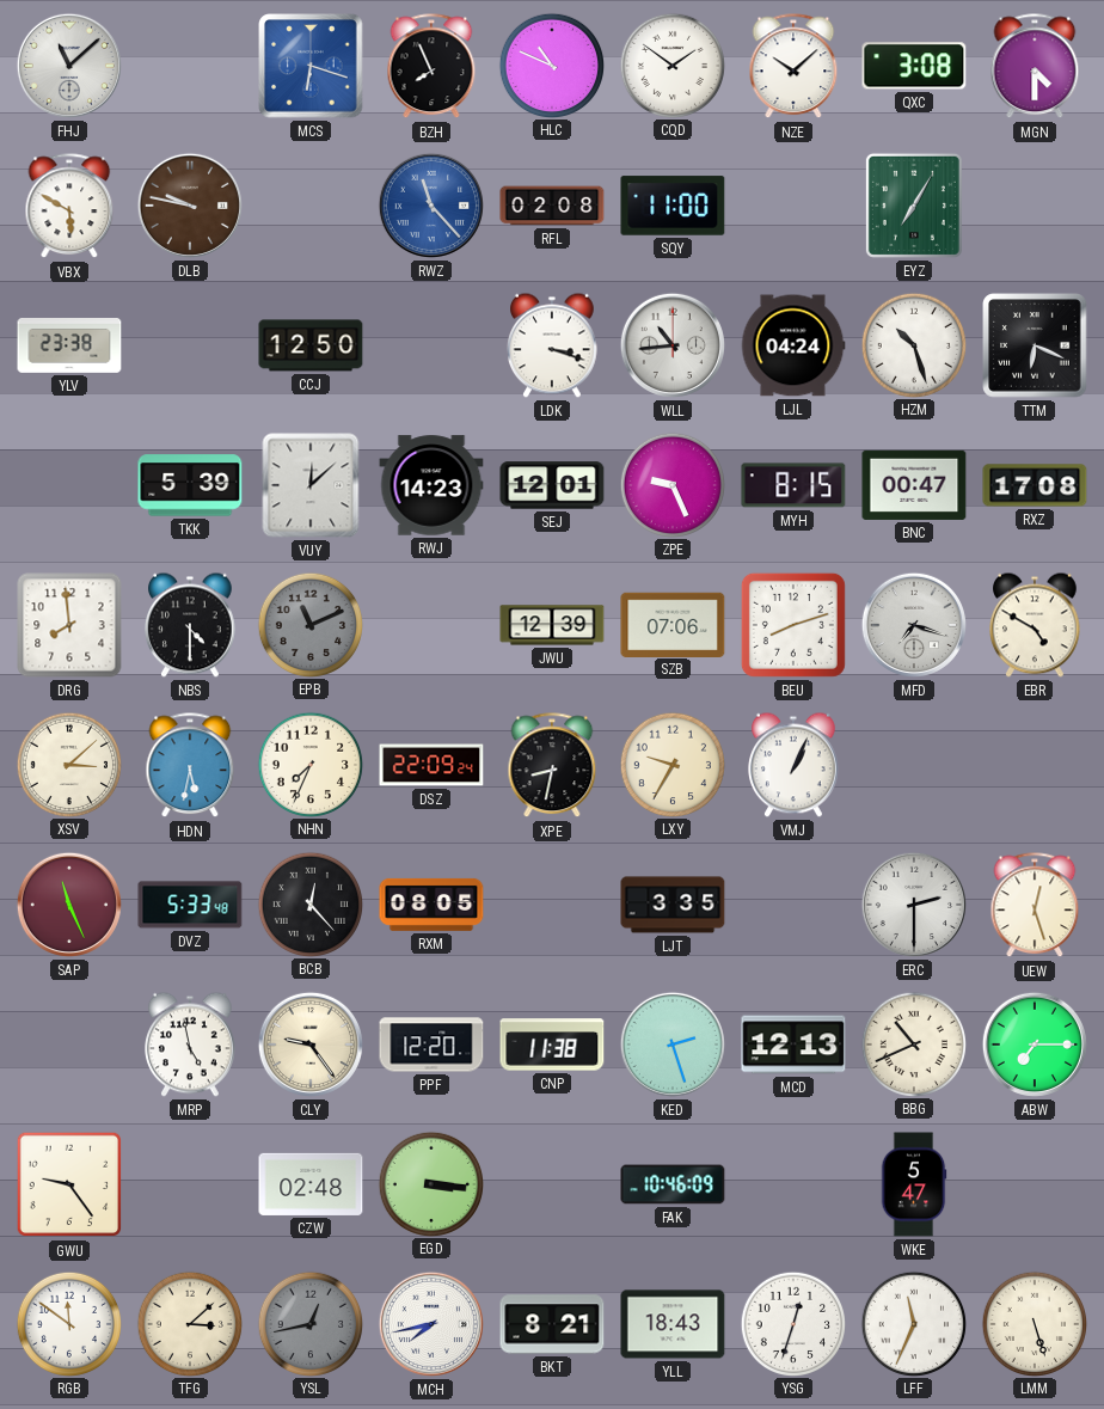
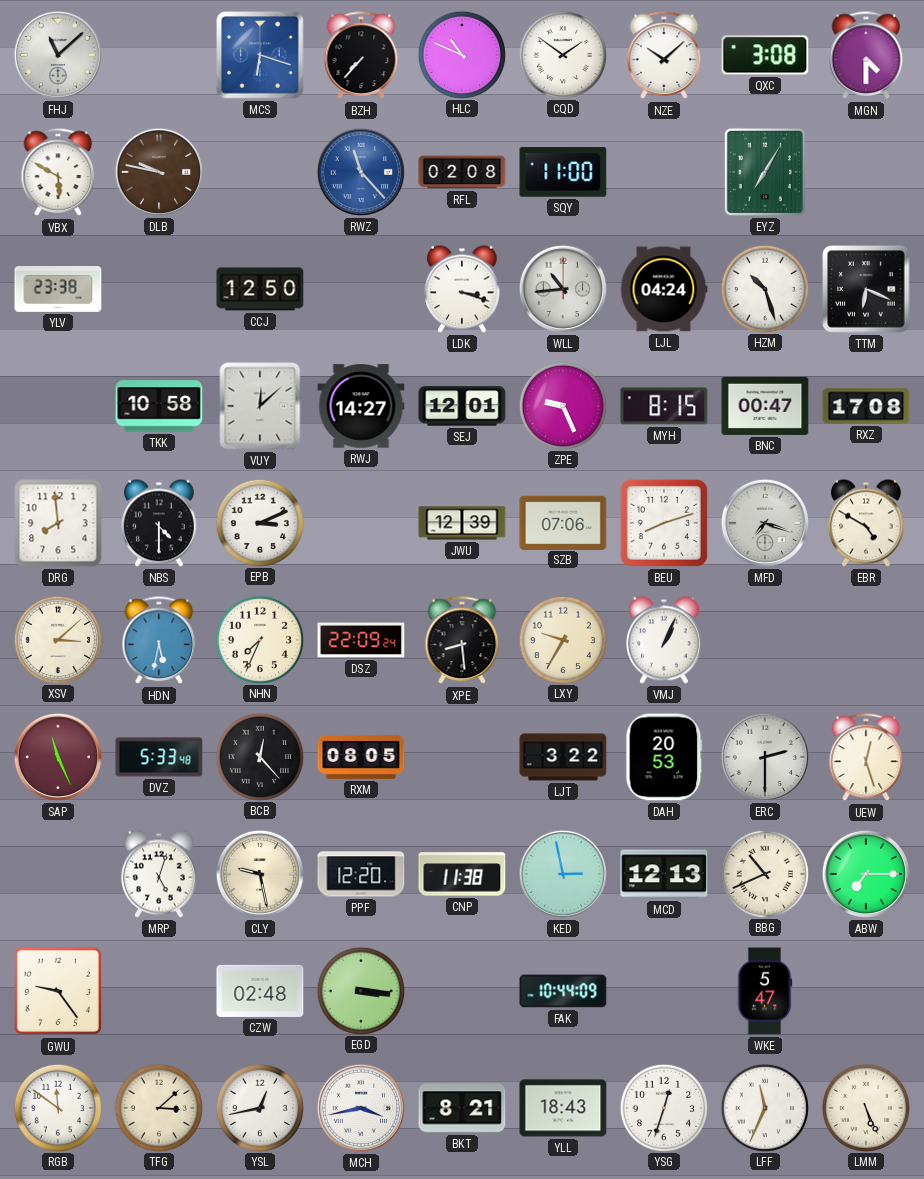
BZH: 7:56 -> 7:37
TKK: 5:39 -> 10:58
RWJ: 14:23 -> 14:27
EPB: 11:11 -> 3:11
EPB dial: grey -> white
XPE: 8:32 -> 8:29
LJT: 3:35 -> 3:22
DAH: none -> 20:53
MRP: 4:58 -> 5:03
CLY: 9:24 -> 9:28
KED: 2:27 -> 2:58
FAK: 10:46 -> 10:44
YSL dial: grey -> white
MCH: 7:43 -> 3:43
LMM: 5:27 -> 5:26
